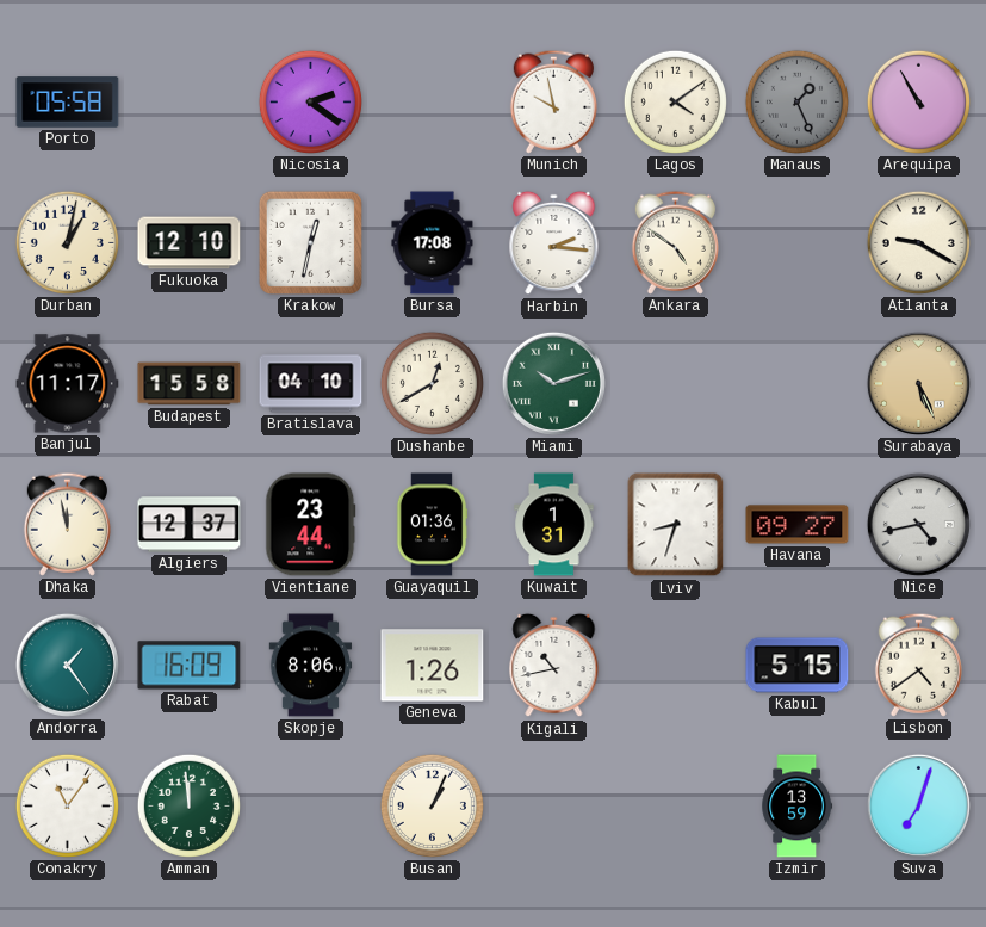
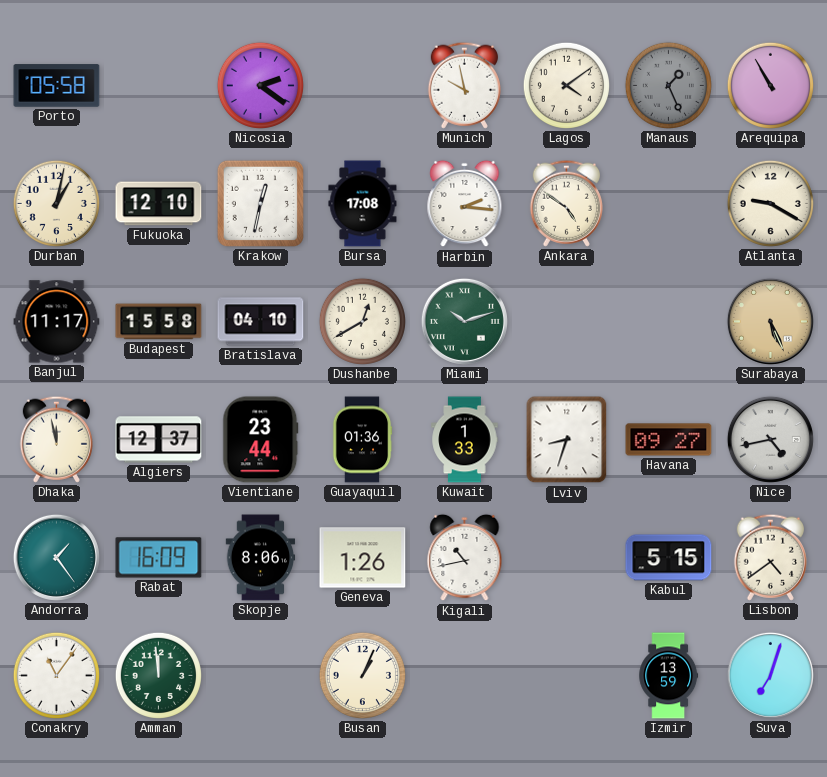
Kuwait: 1:31 -> 1:33
